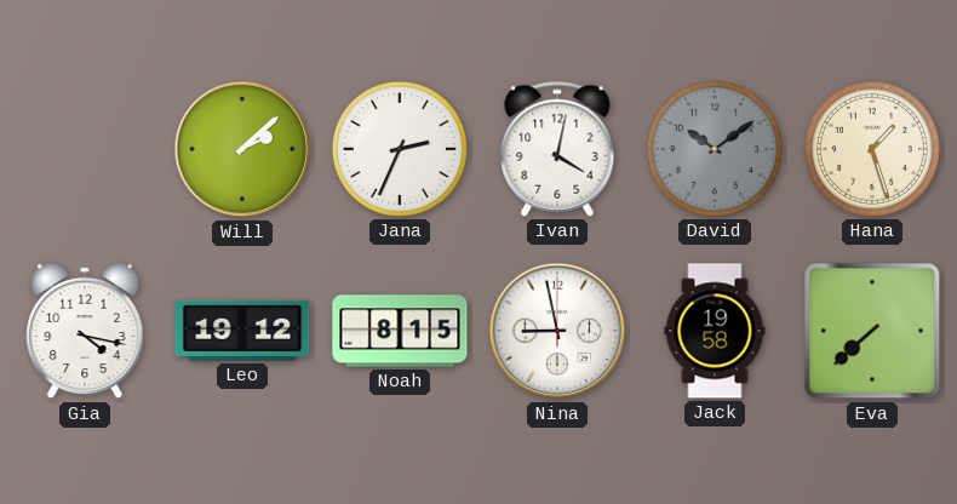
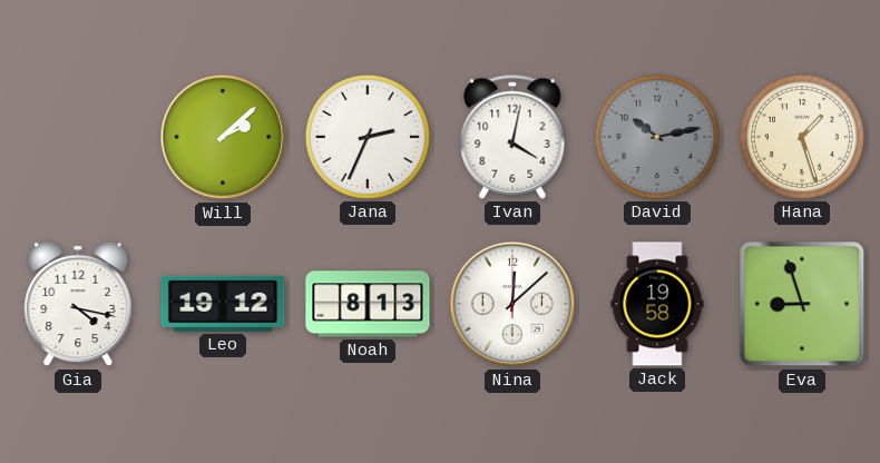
David: 10:09 -> 10:13
Noah: 8:15 -> 8:13
Nina: 8:58 -> 12:08
Eva: 7:38 -> 8:57
